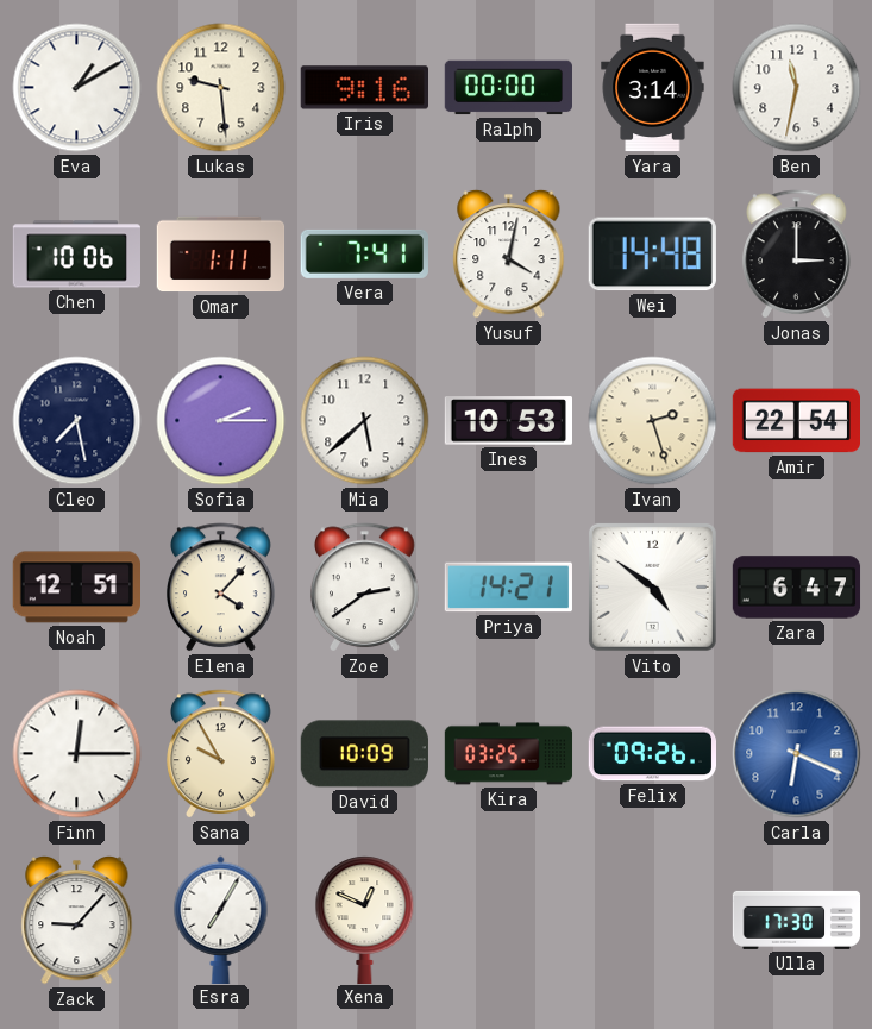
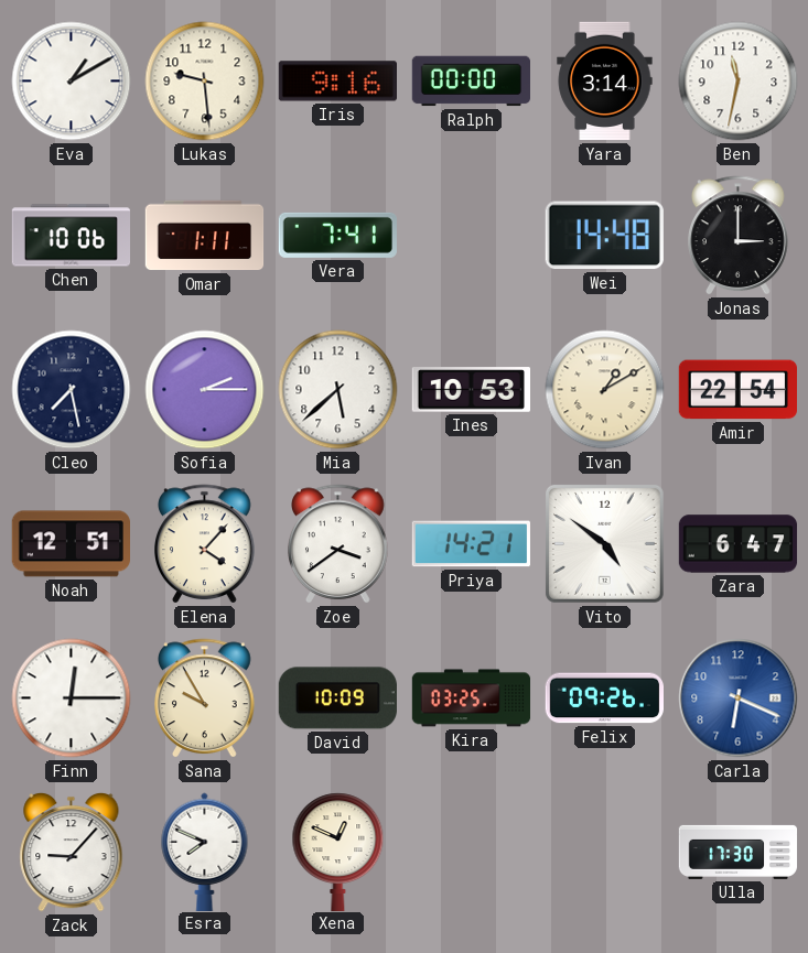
Yusuf: 4:02 -> none
Ivan: 2:27 -> 1:10
Zoe: 2:39 -> 3:39
Esra: 7:05 -> 7:49
